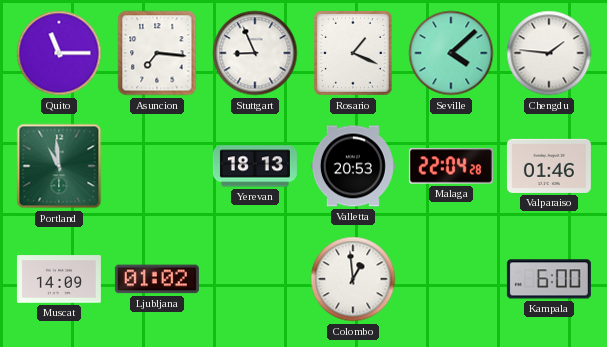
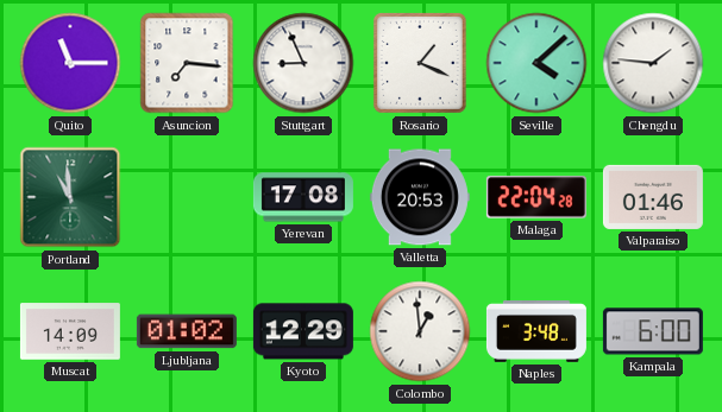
Yerevan: 18:13 -> 17:08
Kyoto: none -> 12:29
Naples: none -> 3:48
